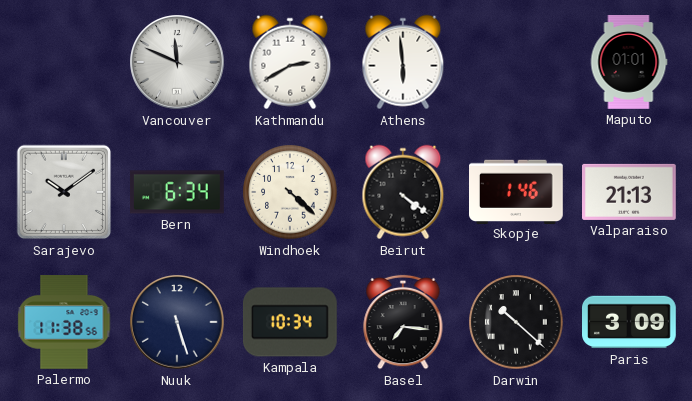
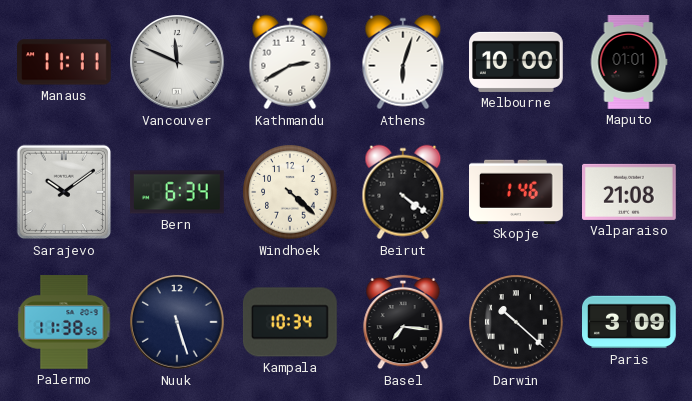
Manaus: none -> 11:11
Athens: 5:59 -> 6:03
Melbourne: none -> 10:00
Valparaiso: 21:13 -> 21:08
